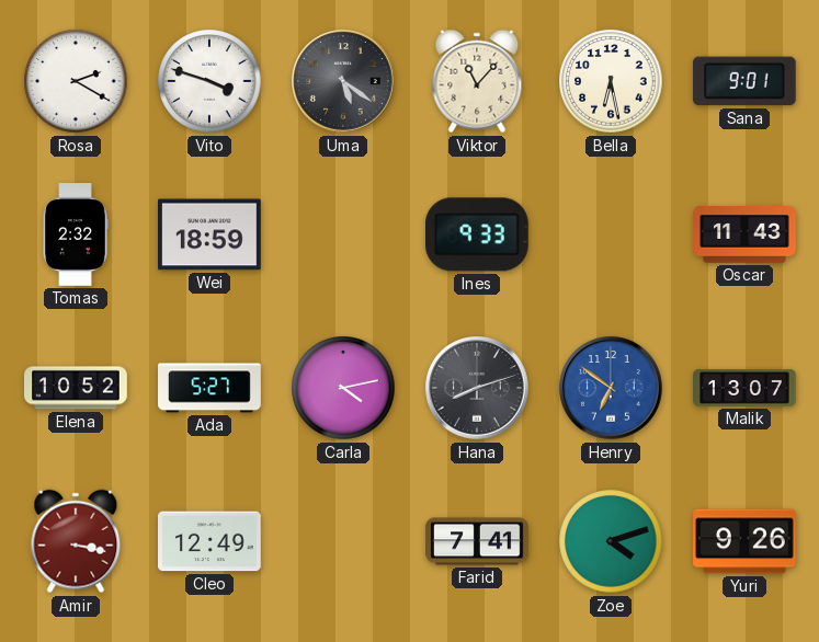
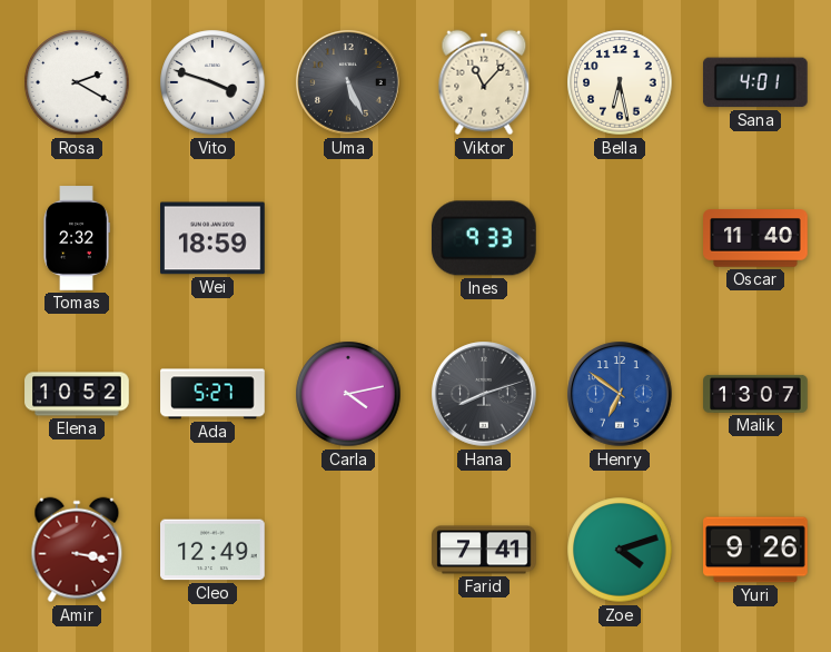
Uma: 5:21 -> 5:26
Sana: 9:01 -> 4:01
Oscar: 11:43 -> 11:40
